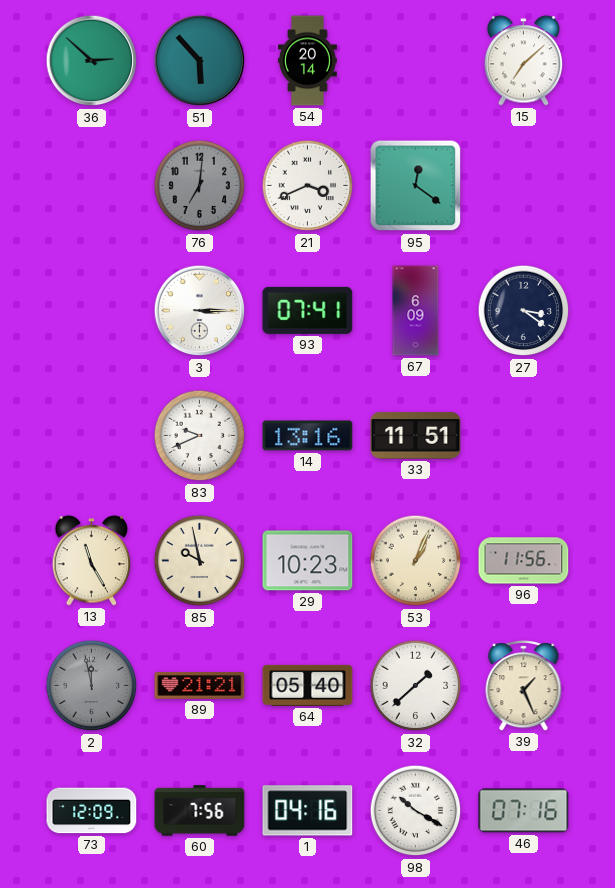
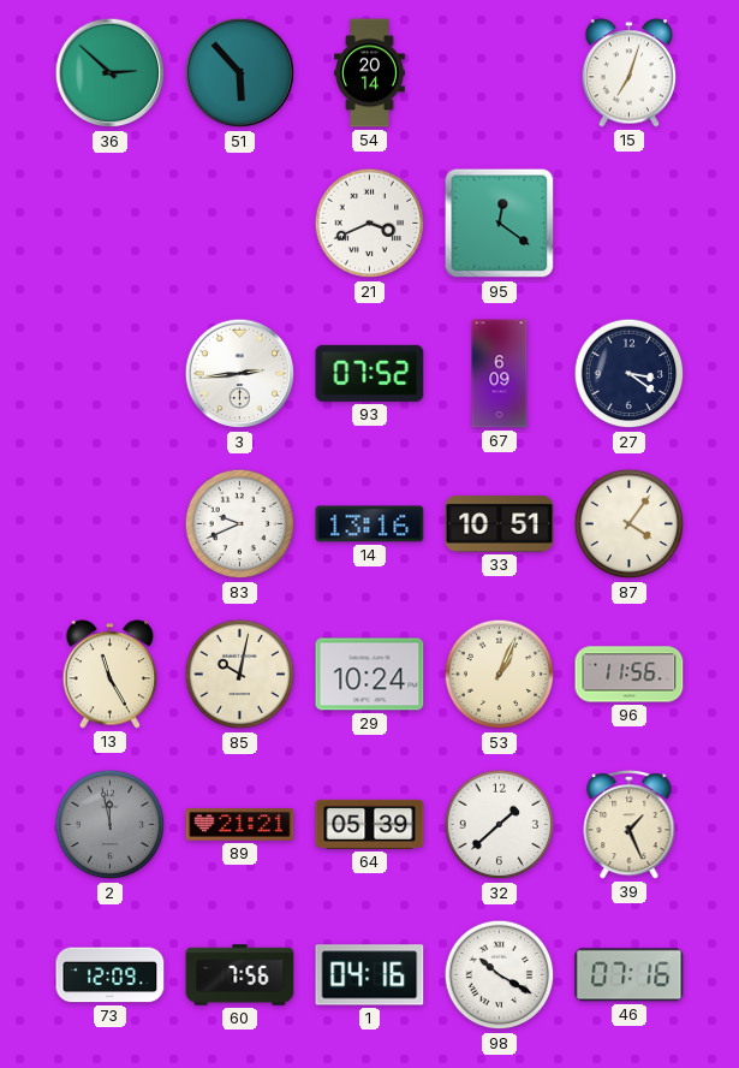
15: 7:08 -> 7:03
76: 7:01 -> none
3: 3:15 -> 2:44
93: 07:41 -> 07:52
33: 11:51 -> 10:51
87: none -> 4:06
85: 9:58 -> 10:02
29: 10:23 -> 10:24
64: 05:40 -> 05:39
